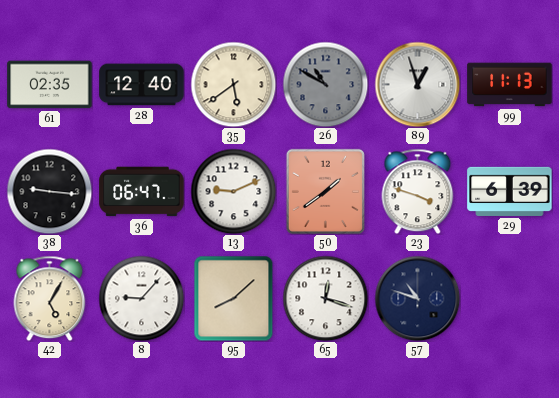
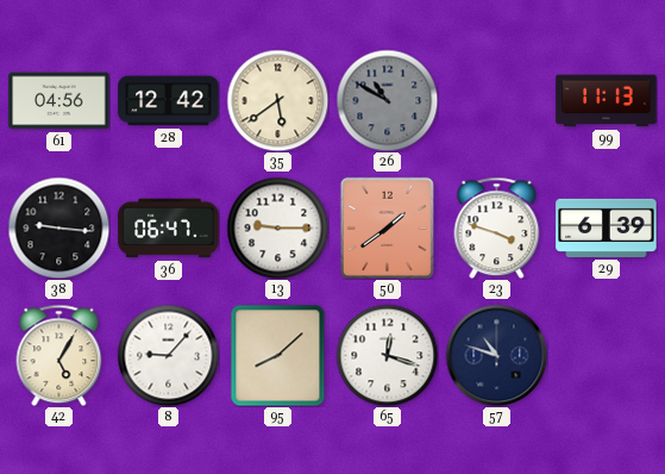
61: 02:35 -> 04:56
28: 12:40 -> 12:42
89: 12:57 -> none
13: 9:11 -> 9:15
